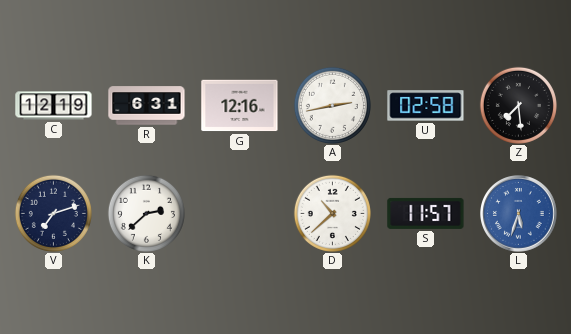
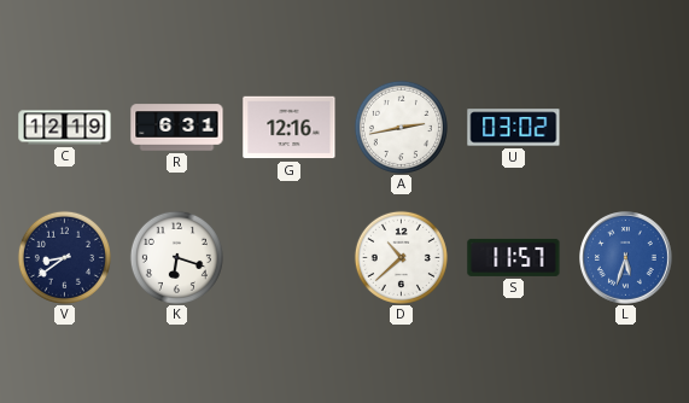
U: 02:58 -> 03:02
Z: 7:29 -> none
V: 7:12 -> 8:39
K: 2:38 -> 6:18
